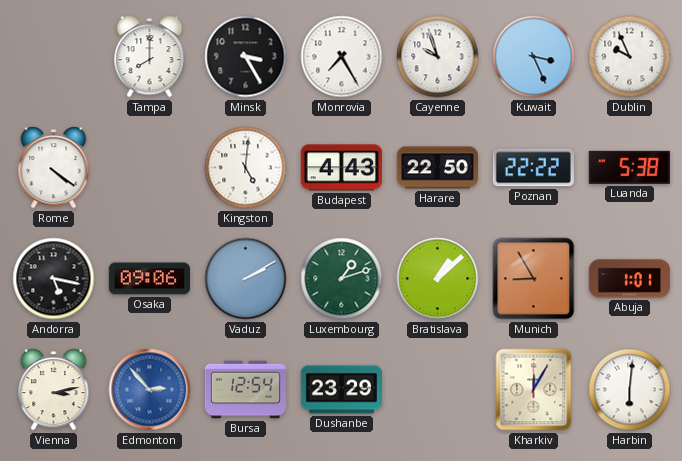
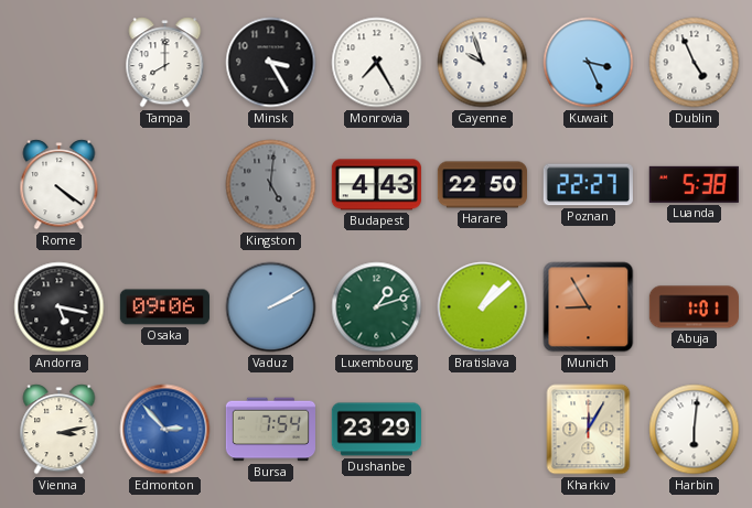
Dublin: 9:56 -> 4:56
Kingston dial: white -> grey
Poznan: 22:22 -> 22:27
Bursa: 12:54 -> 7:54
